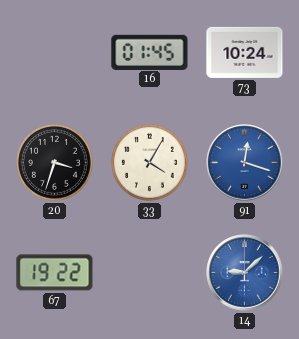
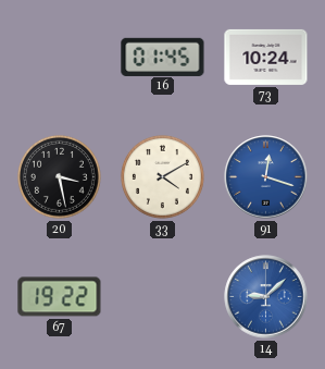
20: 3:33 -> 3:28
33: 4:05 -> 4:10
